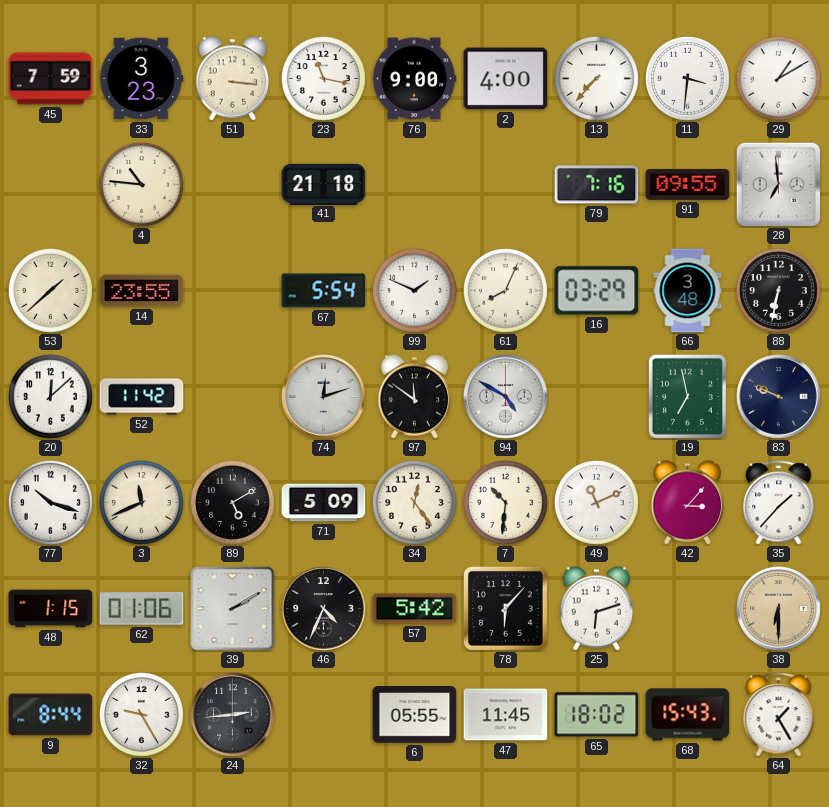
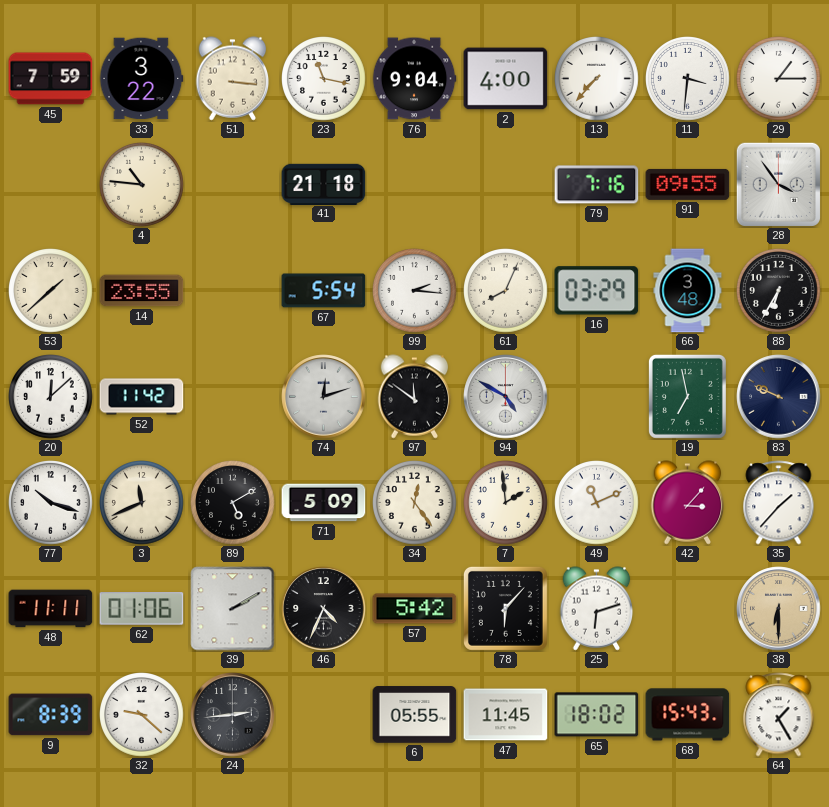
33: 3:23 -> 3:22
76: 9:00 -> 9:04
29: 1:10 -> 1:15
28: 6:59 -> 3:54
99: 1:49 -> 2:16
88: 6:32 -> 6:35
7: 10:31 -> 1:59
48: 1:15 -> 11:11
9: 8:44 -> 8:39
32: 9:25 -> 9:22
